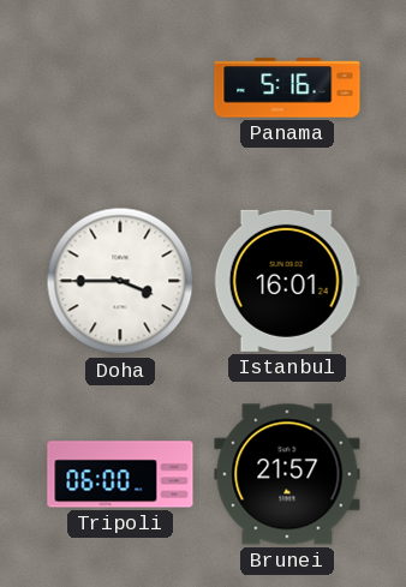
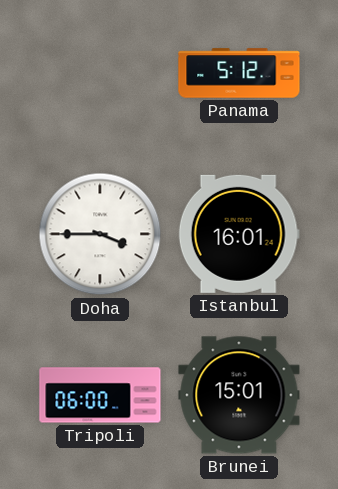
Panama: 5:16 -> 5:12
Brunei: 21:57 -> 15:01
